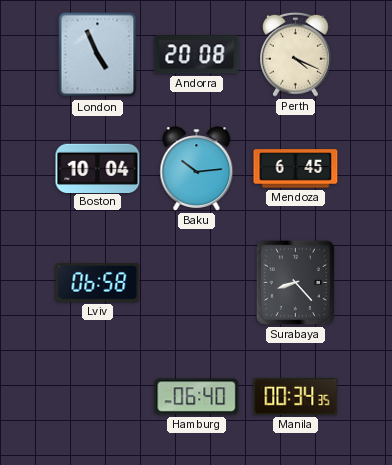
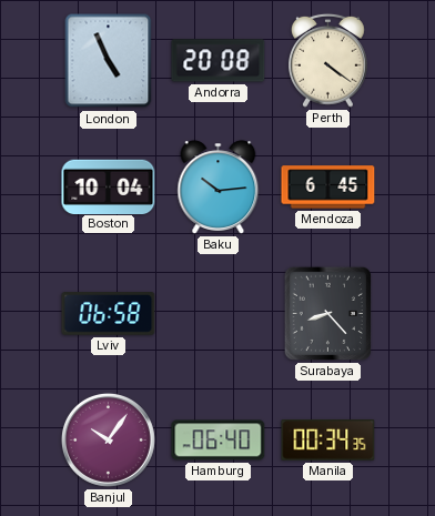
Perth: 4:19 -> 4:21
Banjul: none -> 10:06
